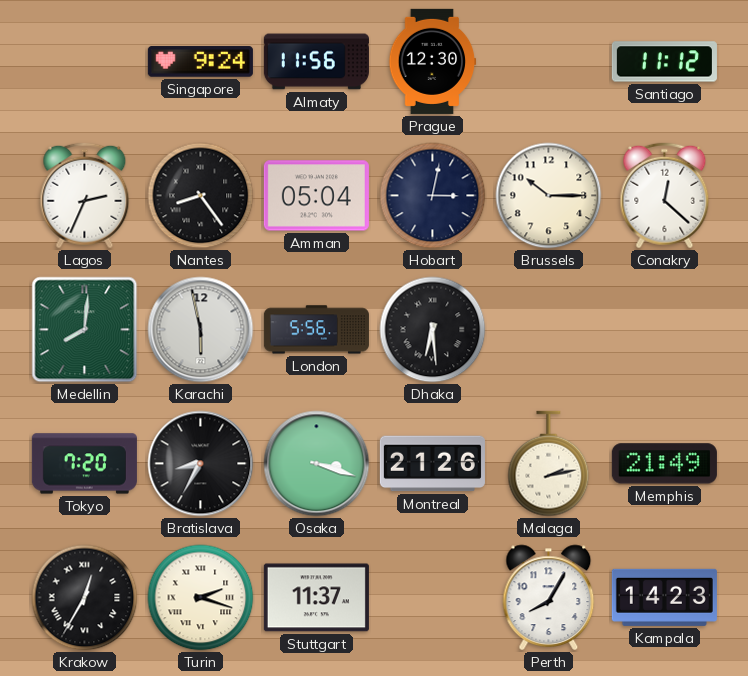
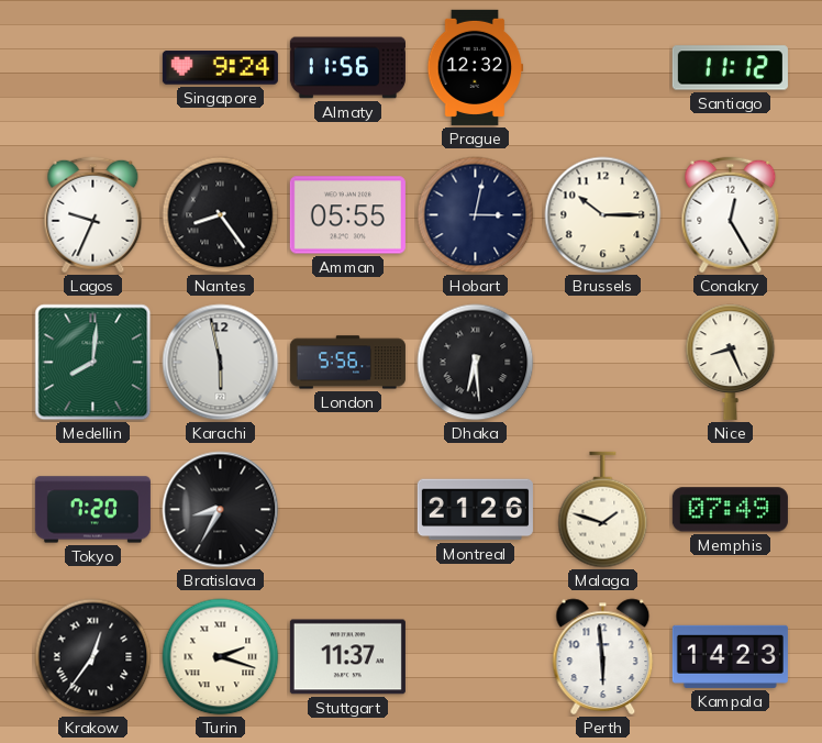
Prague: 12:30 -> 12:32
Lagos: 2:34 -> 9:34
Amman: 05:04 -> 05:55
Conakry: 12:22 -> 12:25
Nice: none -> 8:26
Osaka: 3:18 -> none
Malaga: 2:13 -> 1:48
Memphis: 21:49 -> 07:49
Krakow: 12:35 -> 12:36
Perth: 8:05 -> 5:59
